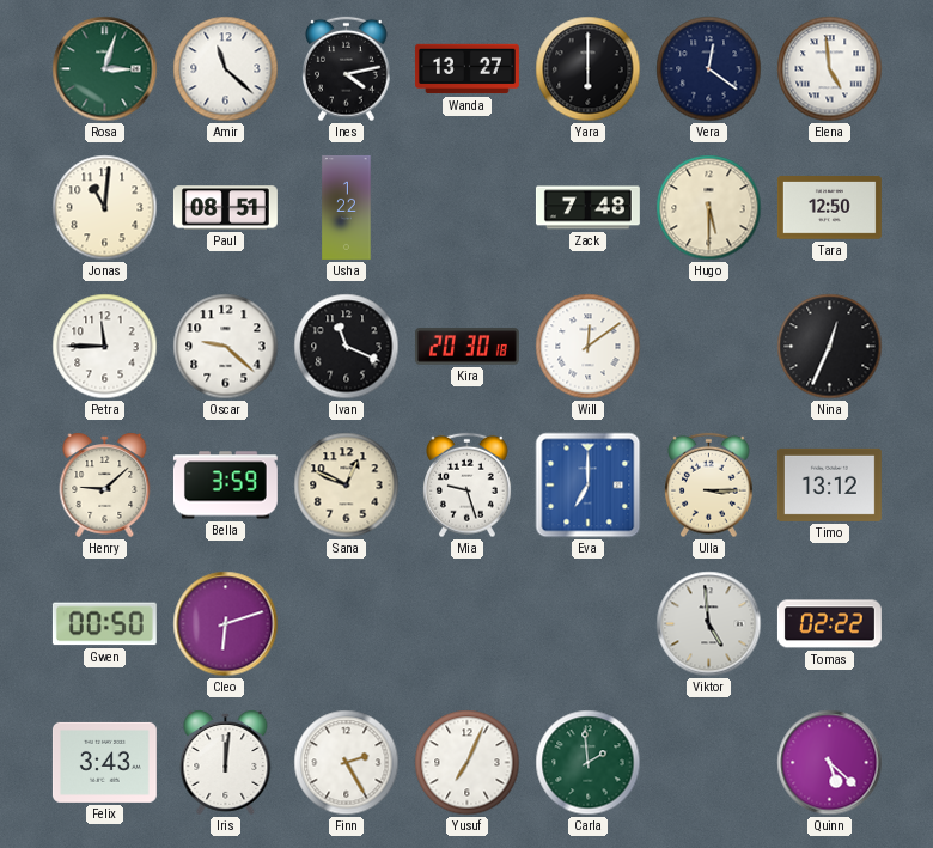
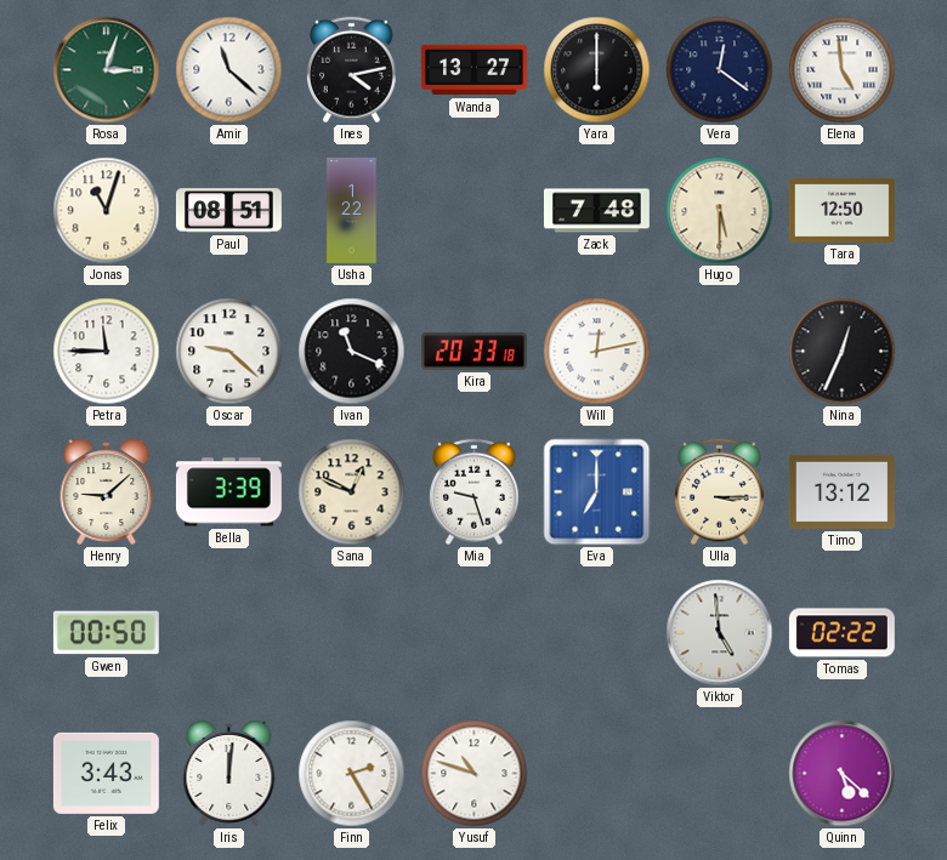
Jonas: 11:01 -> 11:03
Kira: 20:30 -> 20:33
Will: 12:09 -> 12:13
Bella: 3:59 -> 3:39
Cleo: 6:12 -> none
Yusuf: 7:04 -> 10:48
Carla: 1:59 -> none
